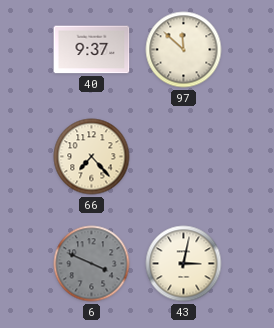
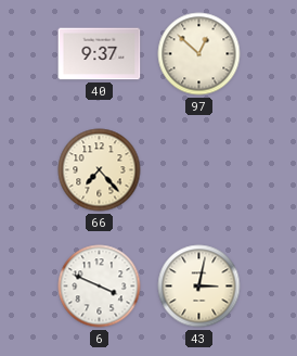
97: 11:52 -> 12:52
6 dial: grey -> white
